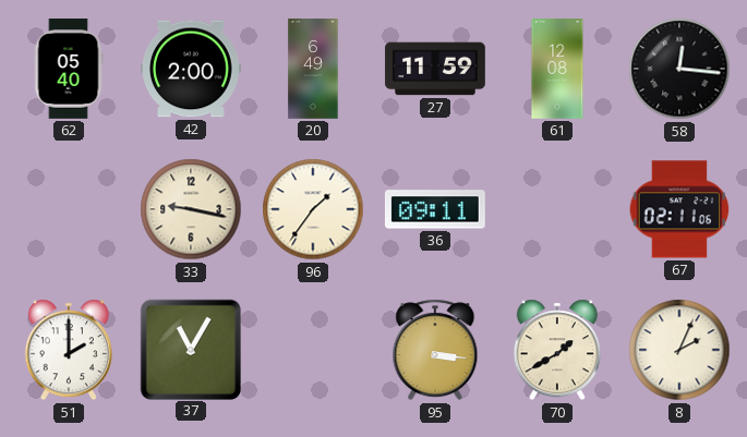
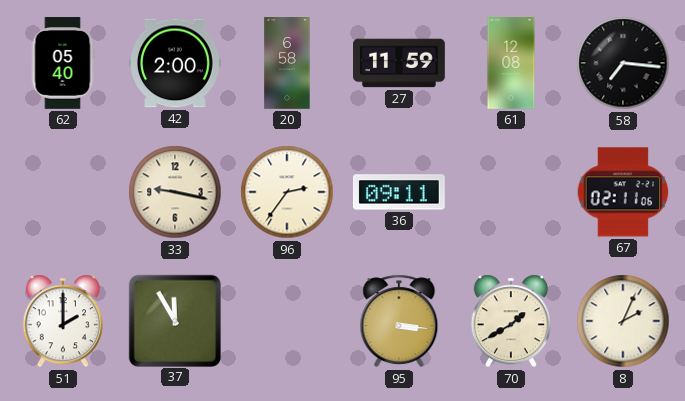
20: 6:49 -> 6:58
58: 12:16 -> 7:16
96: 1:36 -> 2:36
37: 11:05 -> 11:55
